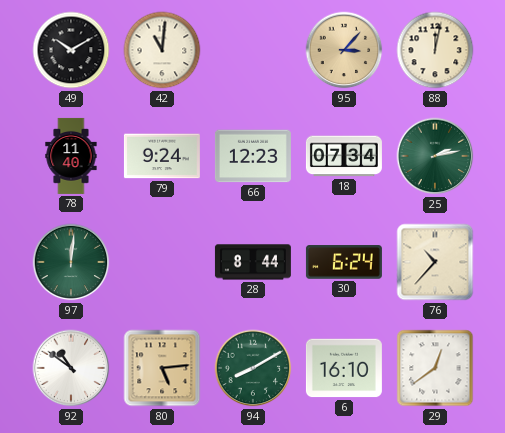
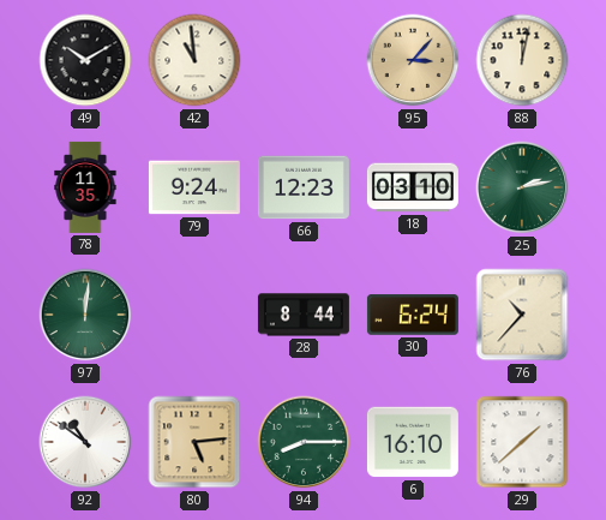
42: 11:01 -> 10:59
78: 11:40 -> 11:35
18: 07:34 -> 03:10
94: 8:10 -> 8:15
29: 12:39 -> 1:38
